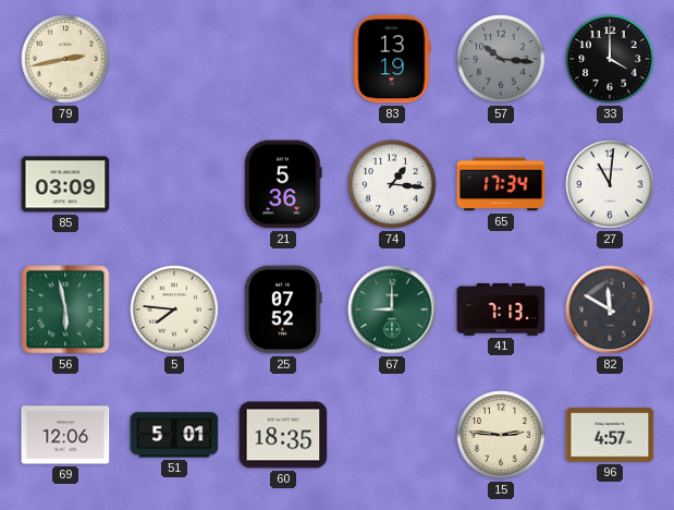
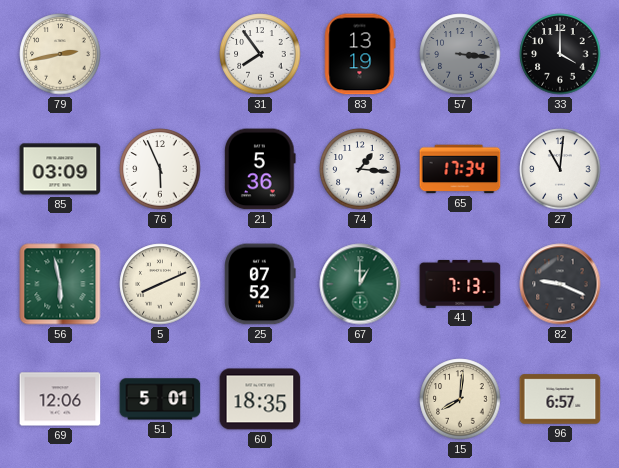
31: none -> 7:54
57: 10:16 -> 3:16
76: none -> 5:56
5: 7:46 -> 8:11
67: 9:00 -> 1:00
82: 11:50 -> 9:19
15: 2:46 -> 8:01
96: 4:57 -> 6:57
